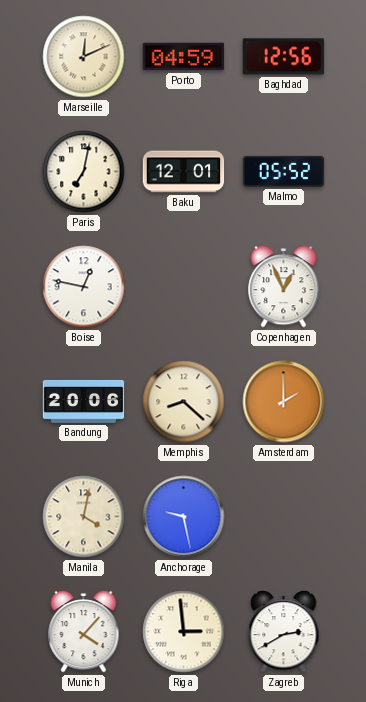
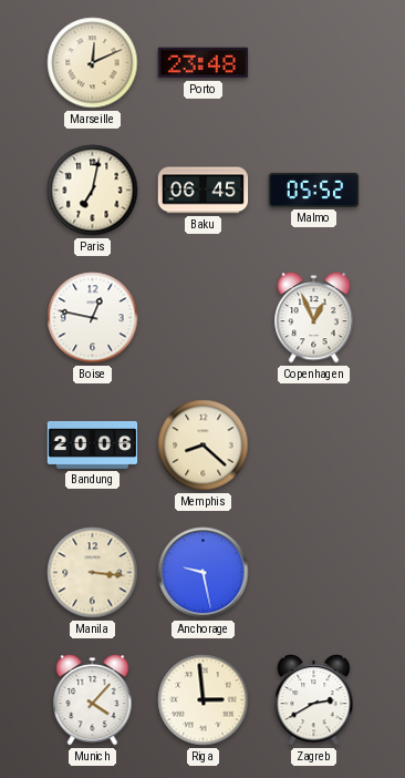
Porto: 04:59 -> 23:48
Baghdad: 12:56 -> none
Baku: 12:01 -> 06:45
Amsterdam: 2:00 -> none
Manila: 4:02 -> 3:16
